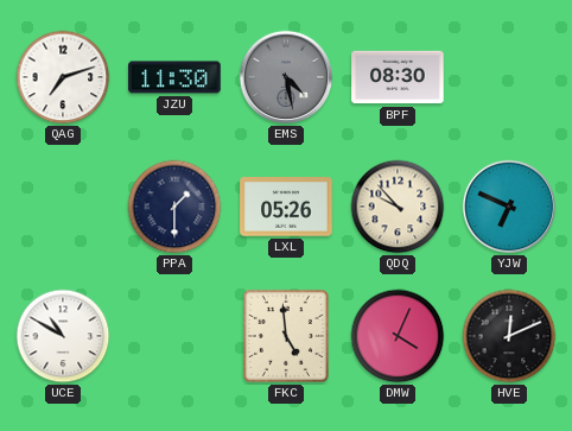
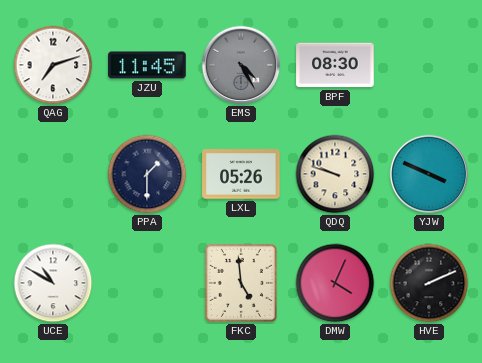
JZU: 11:30 -> 11:45
EMS: 4:28 -> 4:25
QDQ: 9:53 -> 9:48
YJW: 6:49 -> 3:49
HVE: 12:11 -> 2:11
